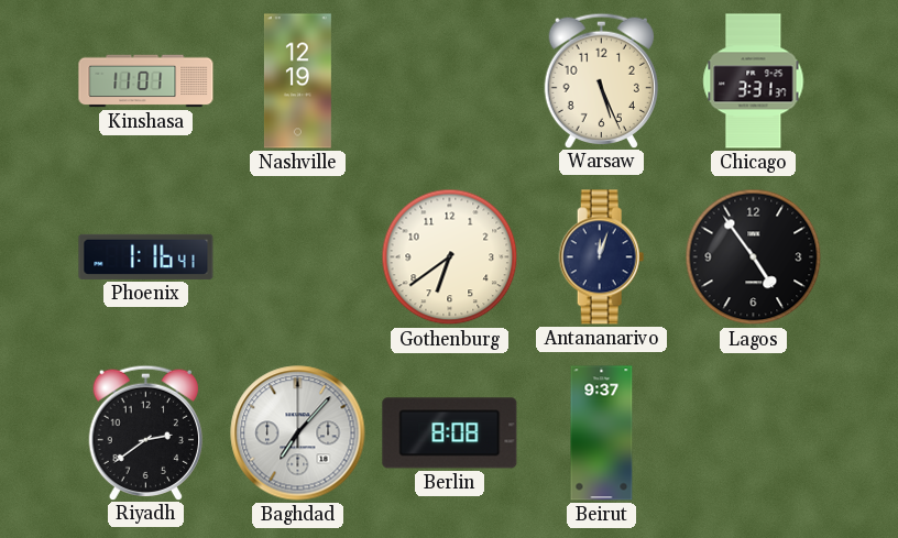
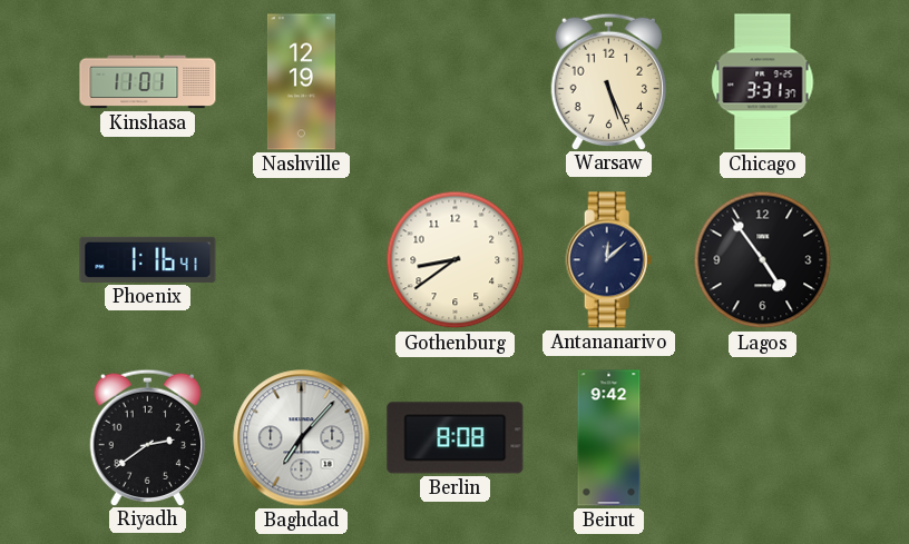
Gothenburg: 6:39 -> 8:39
Antananarivo: 12:03 -> 12:08
Beirut: 9:37 -> 9:42
